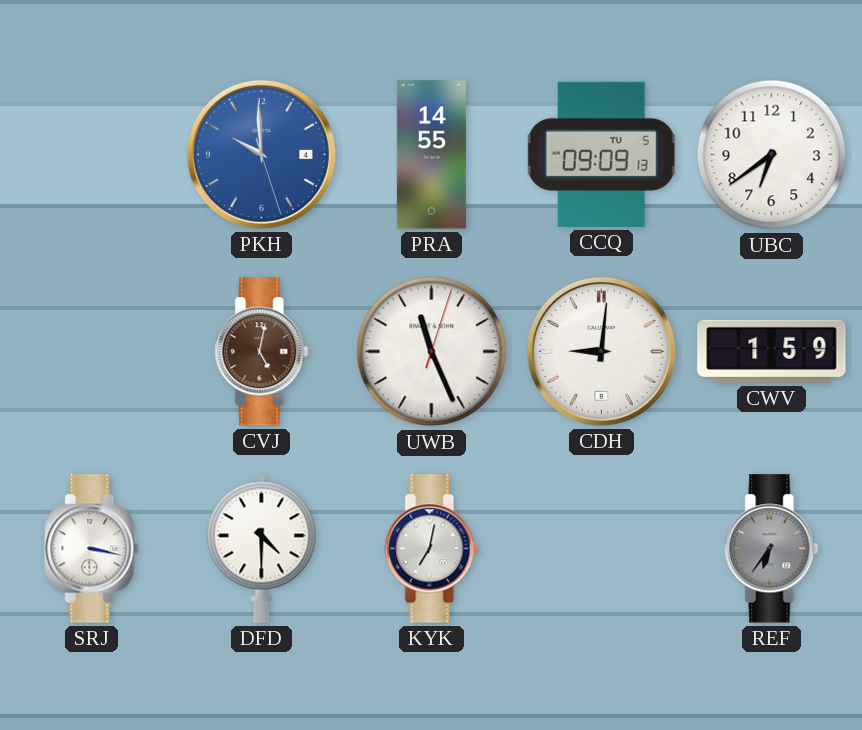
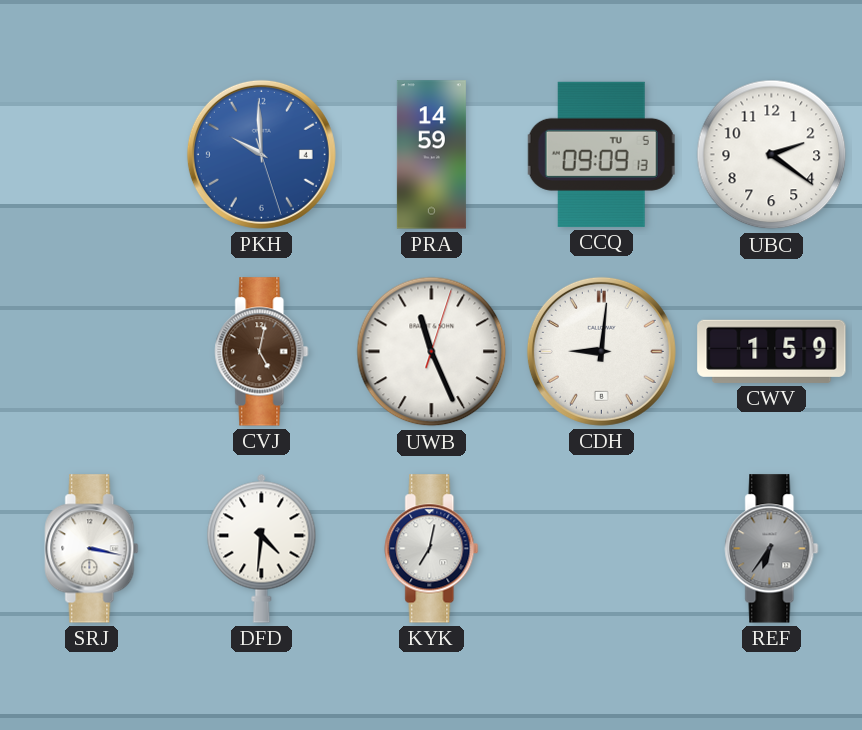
PRA: 14:55 -> 14:59
UBC: 6:39 -> 2:21
DFD: 4:30 -> 4:31
